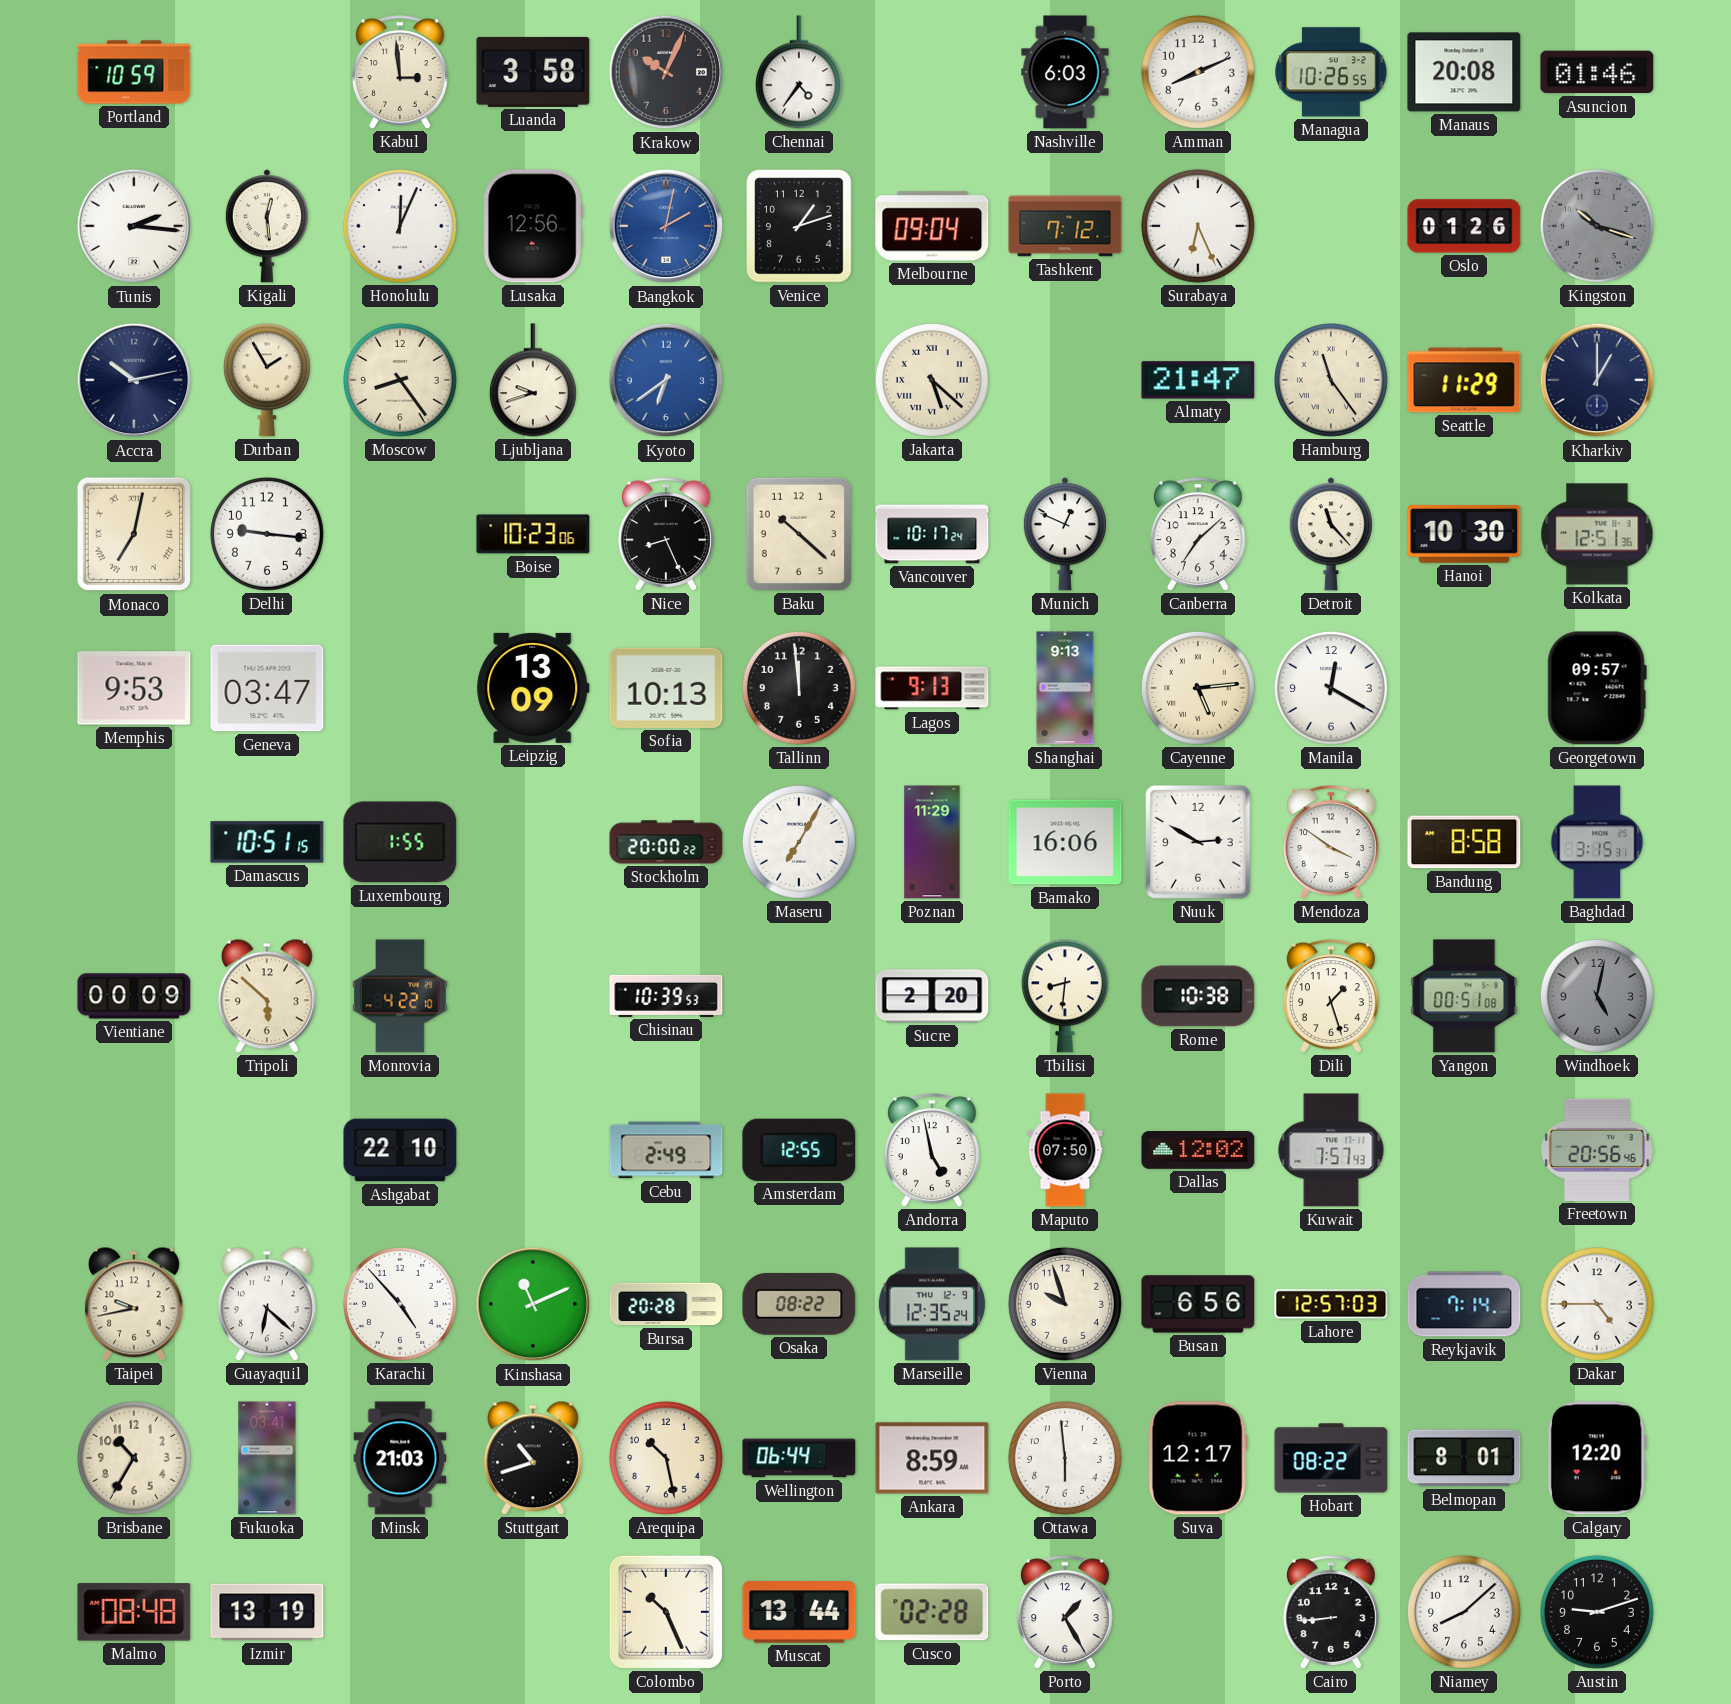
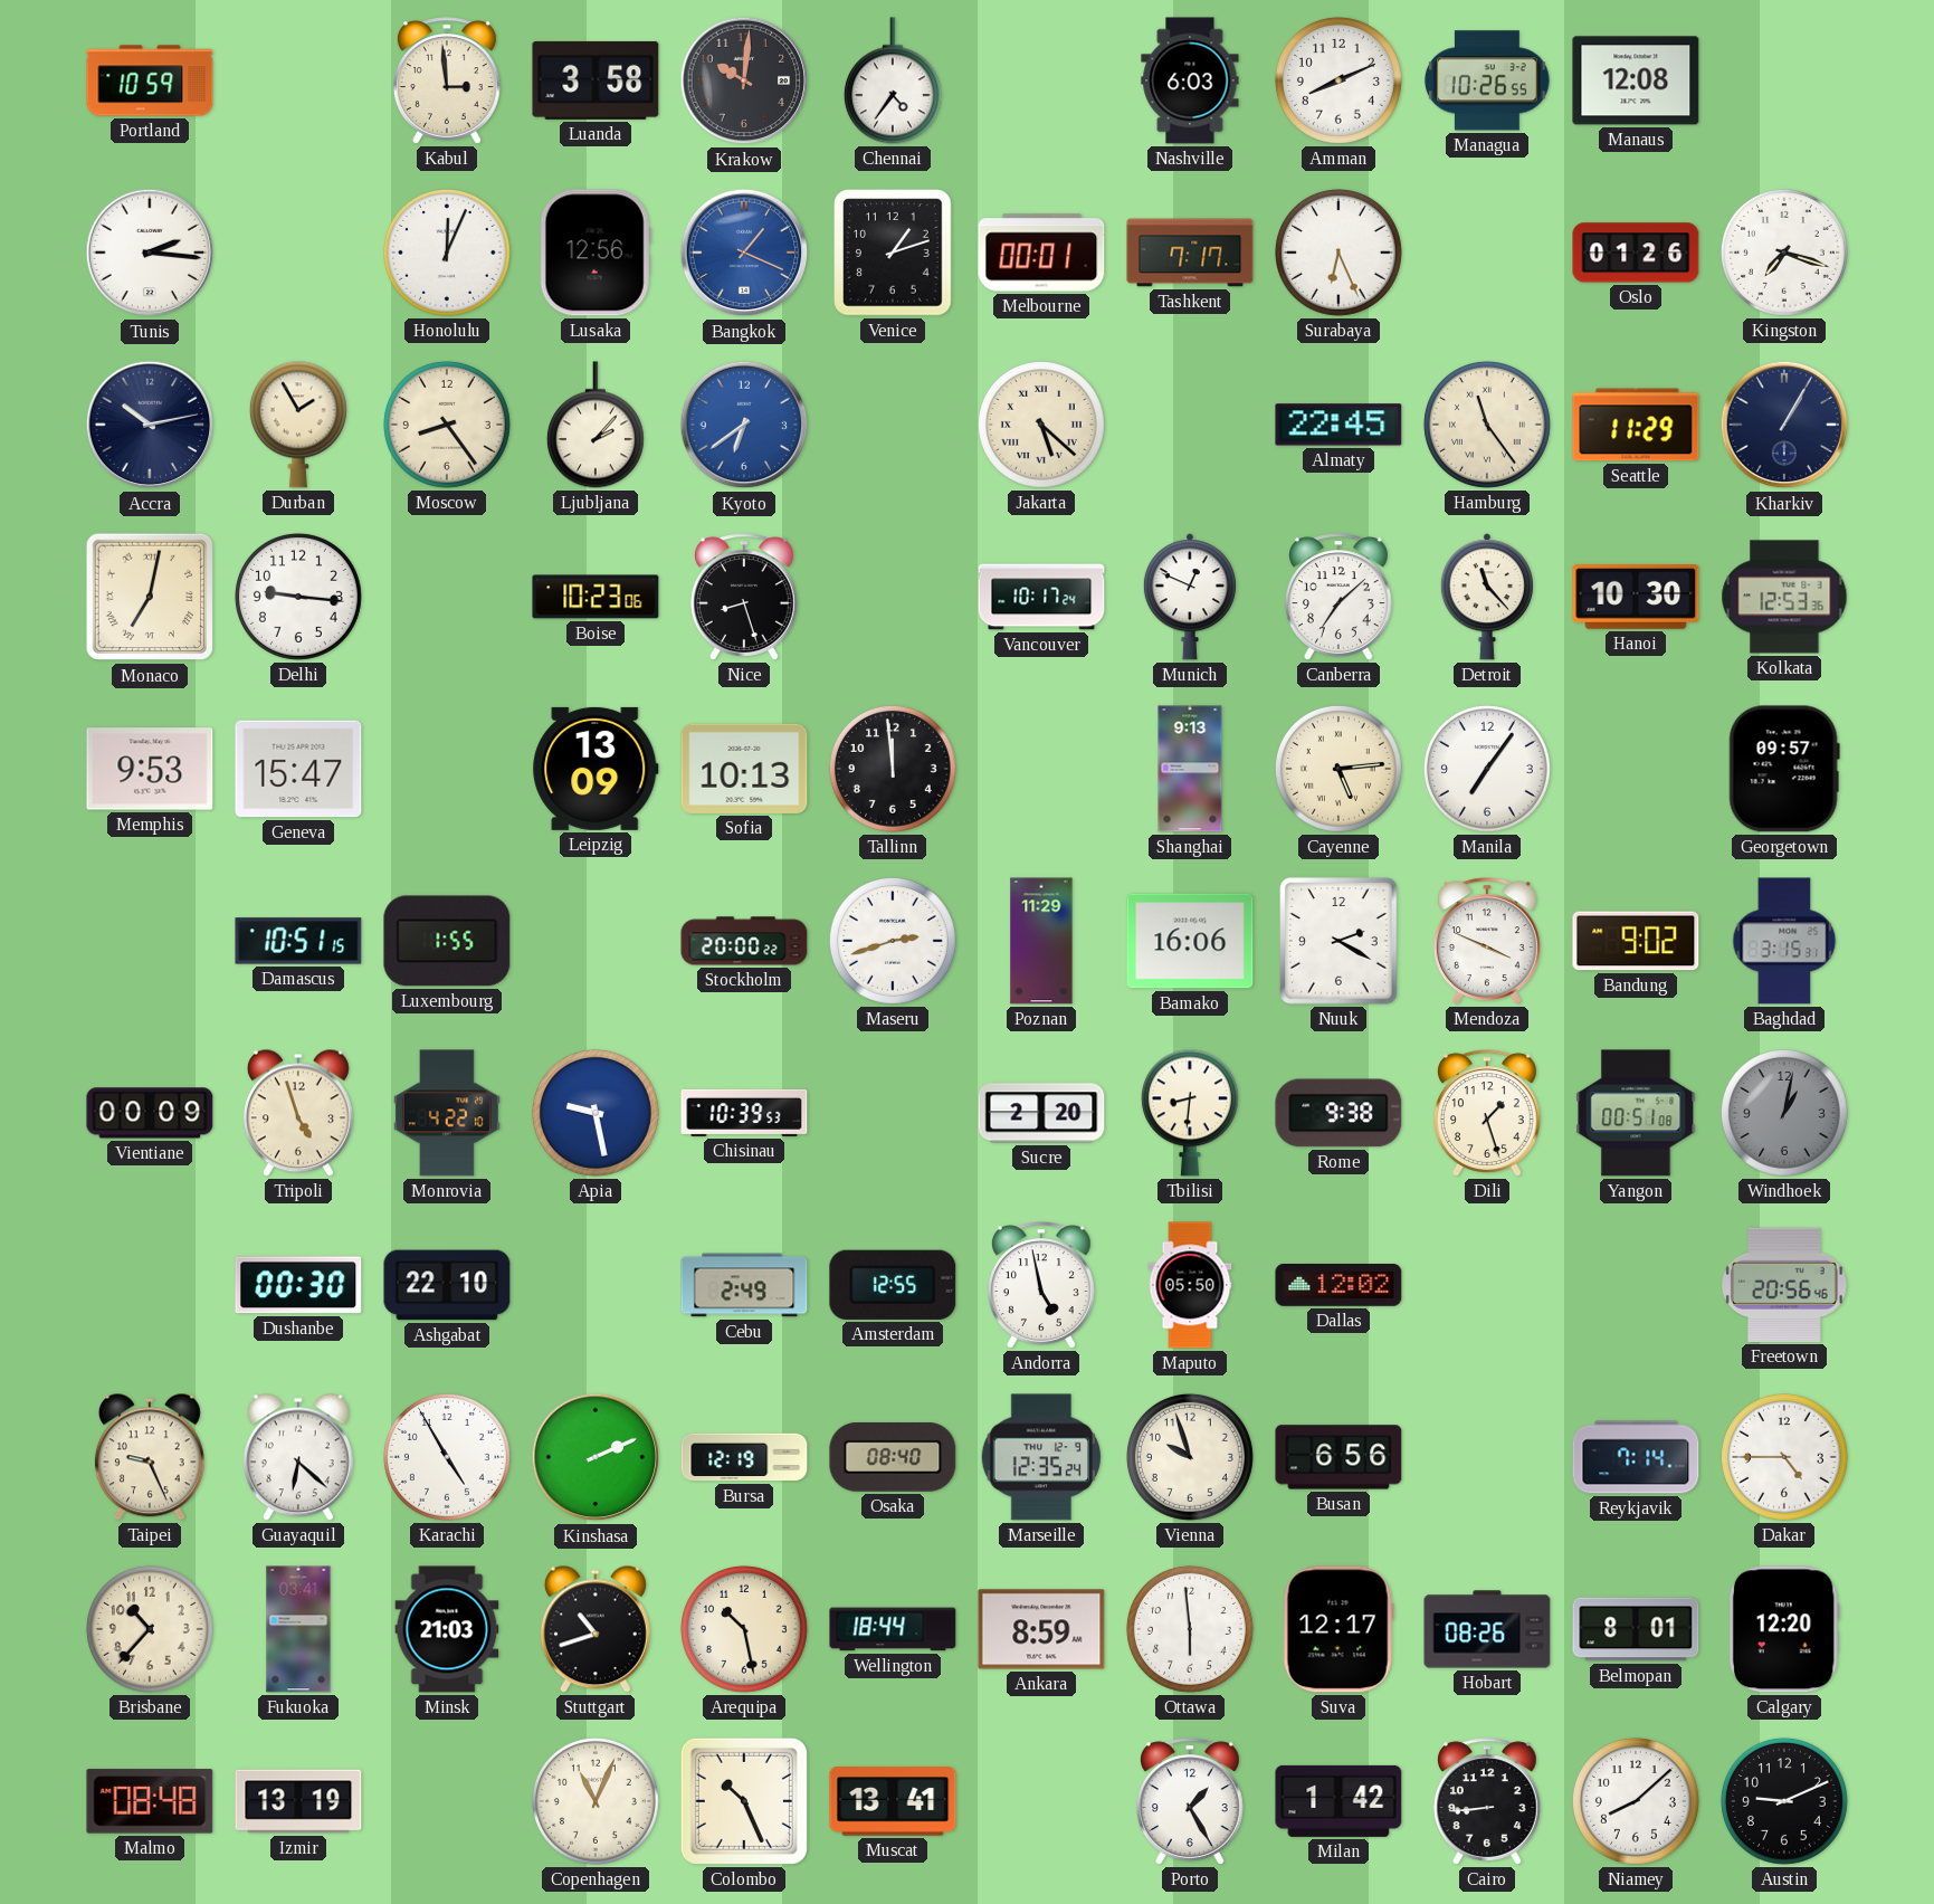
Krakow: 10:04 -> 10:01
Manaus: 20:08 -> 12:08
Asuncion: 01:46 -> none
Kigali: 12:29 -> none
Bangkok: 2:02 -> 1:19
Melbourne: 09:04 -> 00:01
Tashkent: 7:12 -> 7:17
Kingston: 10:18 -> 7:18
Kingston dial: grey -> white
Ljubljana: 9:42 -> 2:07
Almaty: 21:47 -> 22:45
Kharkiv: 1:00 -> 1:05
Nice: 8:26 -> 8:27
Baku: 10:22 -> none
Kolkata: 12:51 -> 12:53
Geneva: 03:47 -> 15:47
Lagos: 9:13 -> none
Manila: 12:20 -> 7:06
Maseru: 7:05 -> 2:42
Nuuk: 2:50 -> 2:20
Mendoza: 3:51 -> 3:49
Bandung: 8:58 -> 9:02
Tripoli: 5:52 -> 4:57
Apia: none -> 9:28
Rome: 10:38 -> 9:38
Windhoek: 5:02 -> 1:02
Dushanbe: none -> 00:30
Maputo: 07:50 -> 05:50
Kuwait: 7:57 -> none
Taipei: 9:43 -> 9:26
Karachi: 4:53 -> 4:55
Kinshasa: 11:11 -> 2:11
Bursa: 20:28 -> 12:19
Osaka: 08:22 -> 08:40
Lahore: 12:57 -> none
Brisbane: 10:35 -> 10:37
Wellington: 06:44 -> 18:44
Hobart: 08:22 -> 08:26
Copenhagen: none -> 11:04
Muscat: 13:44 -> 13:41
Cusco: 02:28 -> none
Milan: none -> 1:42
Austin: 9:12 -> 9:11
